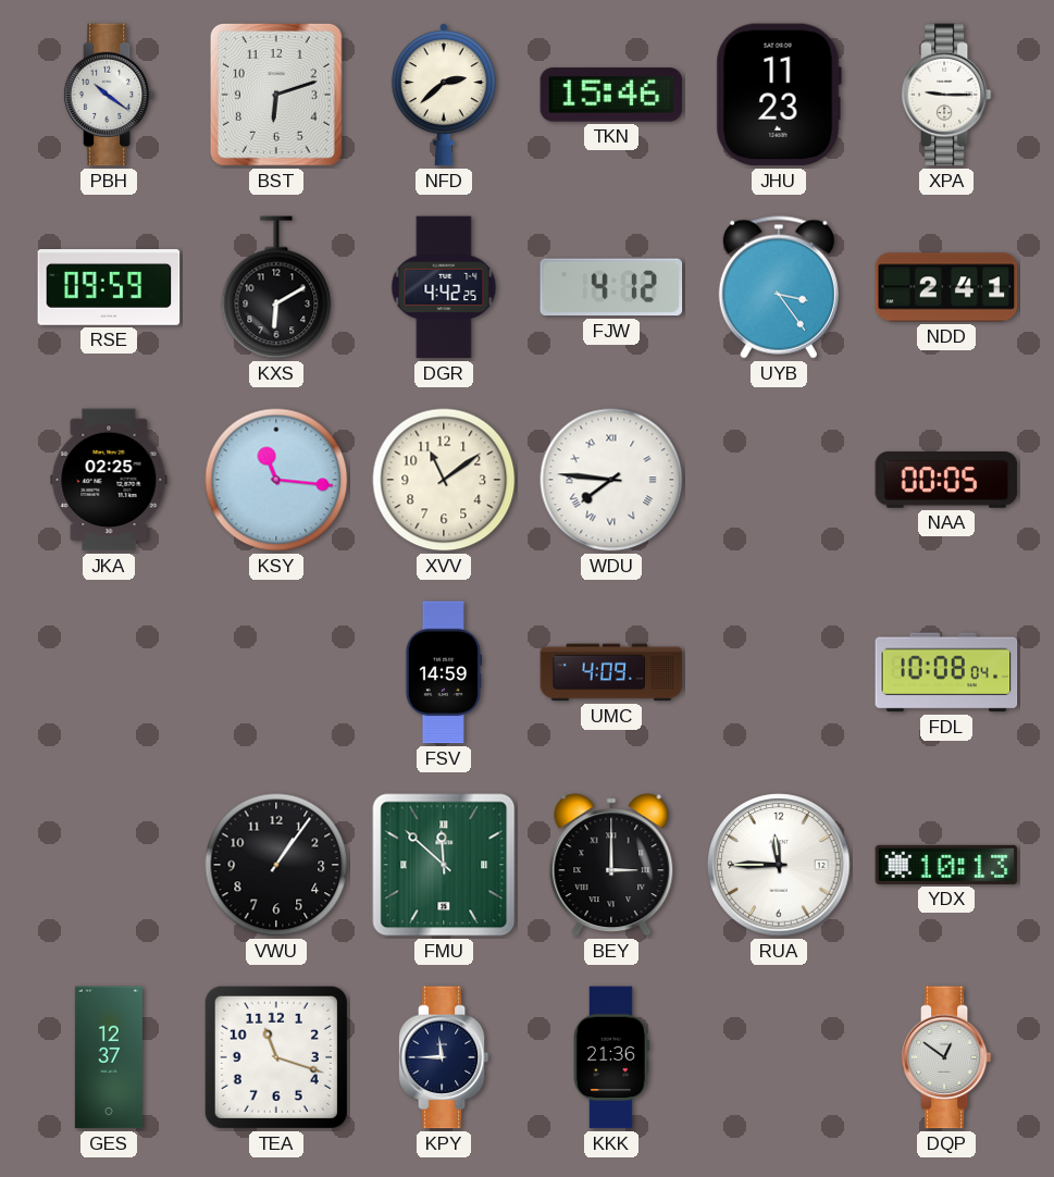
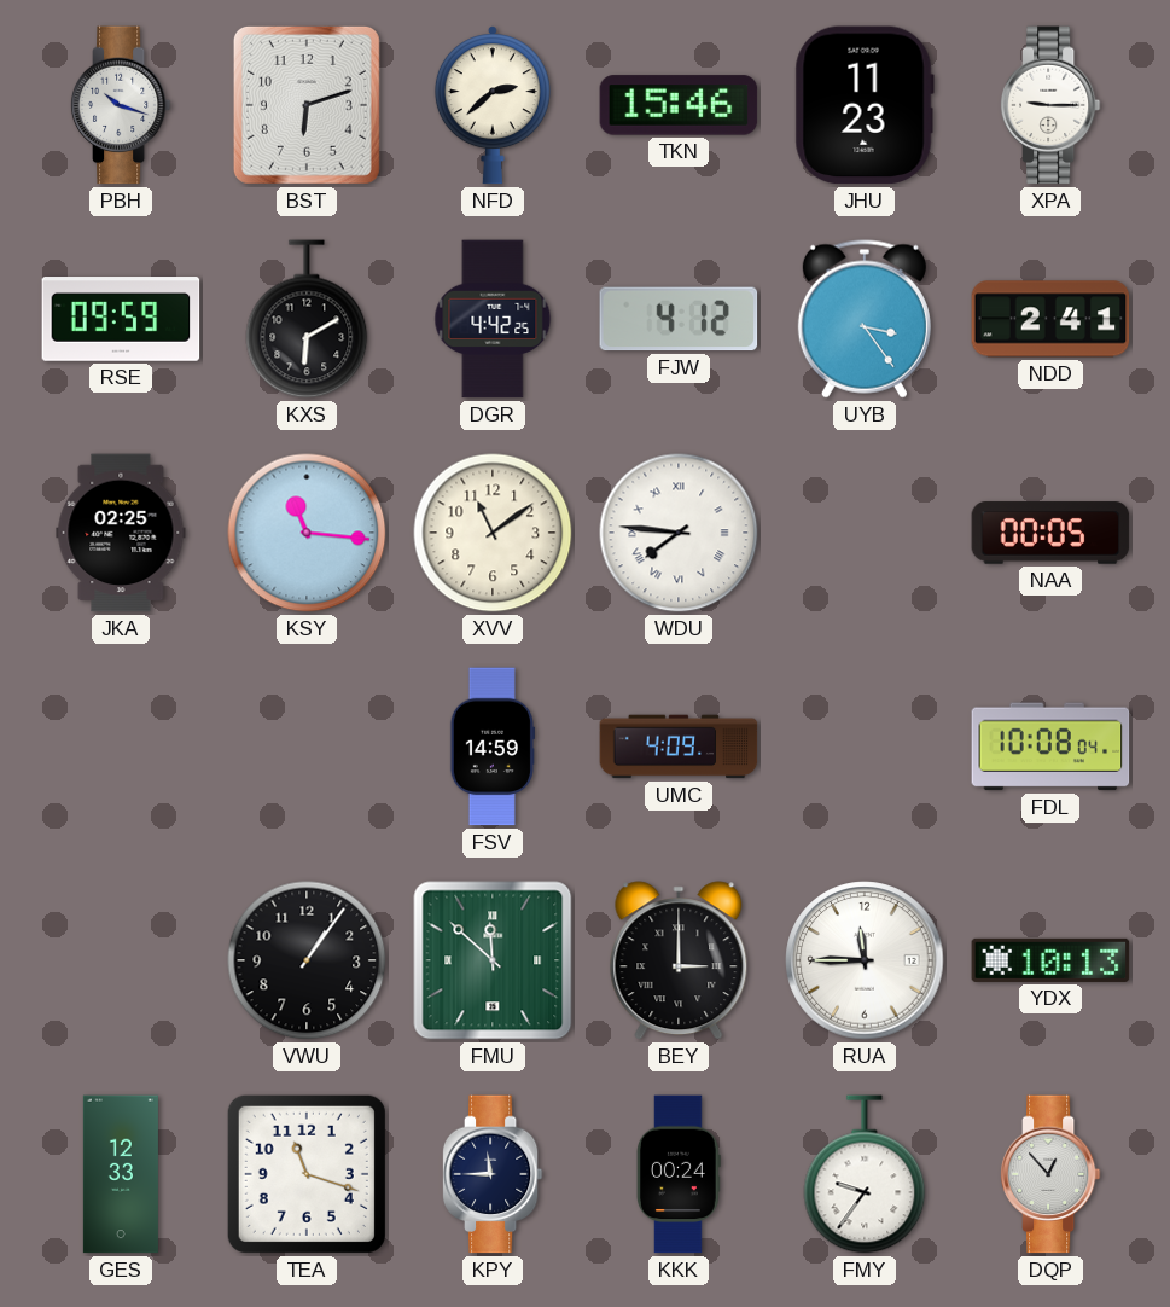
PBH: 10:21 -> 10:18
GES: 12:37 -> 12:33
KKK: 21:36 -> 00:24
FMY: none -> 9:36
DQP: 12:51 -> 12:53
